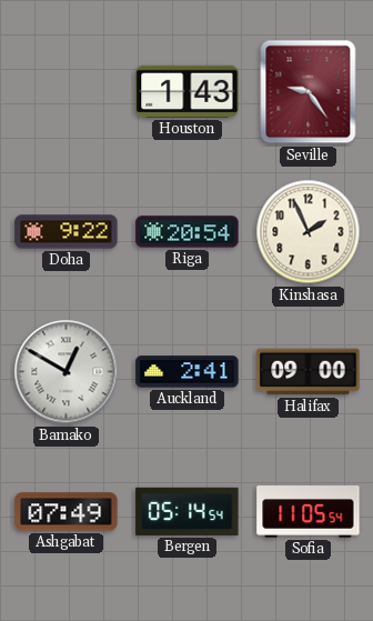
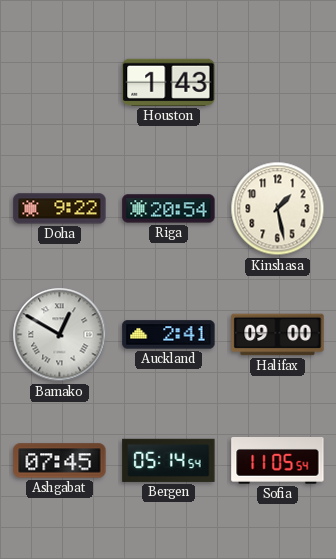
Seville: 9:24 -> none
Kinshasa: 1:56 -> 1:28
Ashgabat: 07:49 -> 07:45
